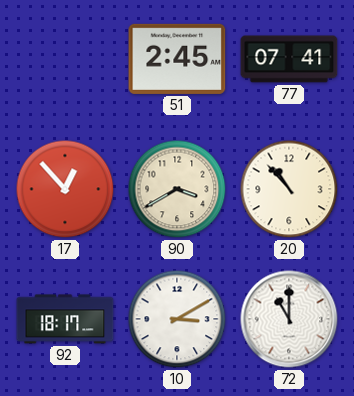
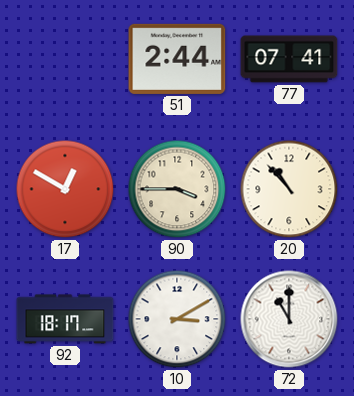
51: 2:45 -> 2:44
17: 12:53 -> 12:50
90: 3:40 -> 3:45
